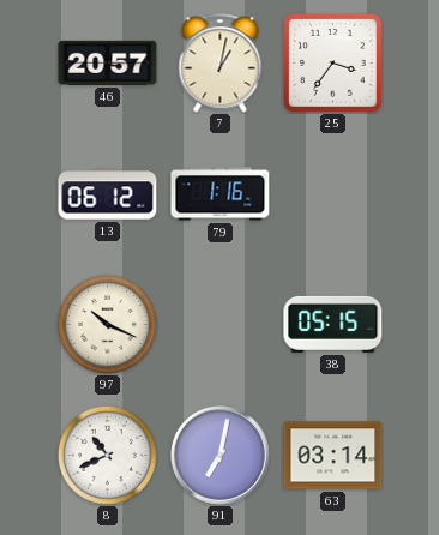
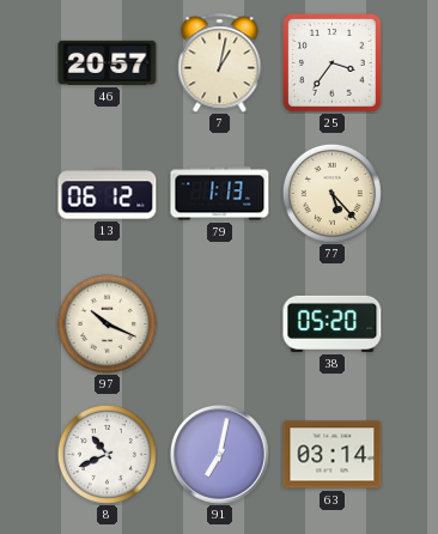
79: 1:16 -> 1:13
77: none -> 5:23
38: 05:15 -> 05:20
